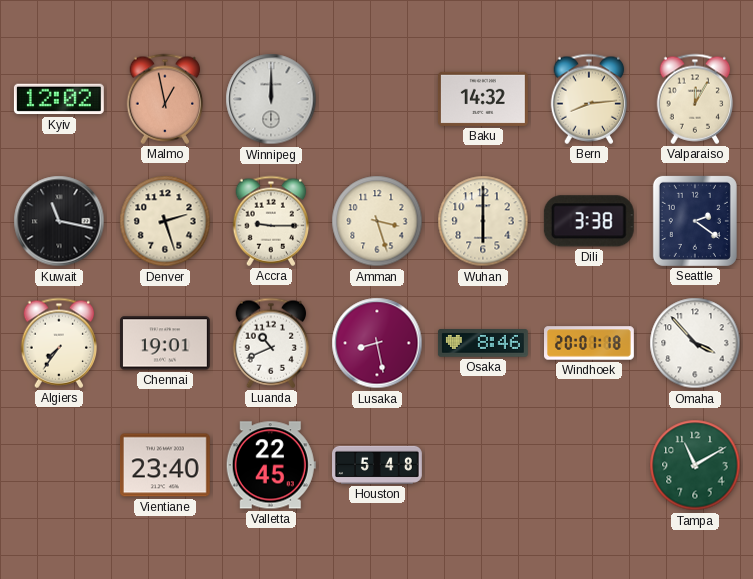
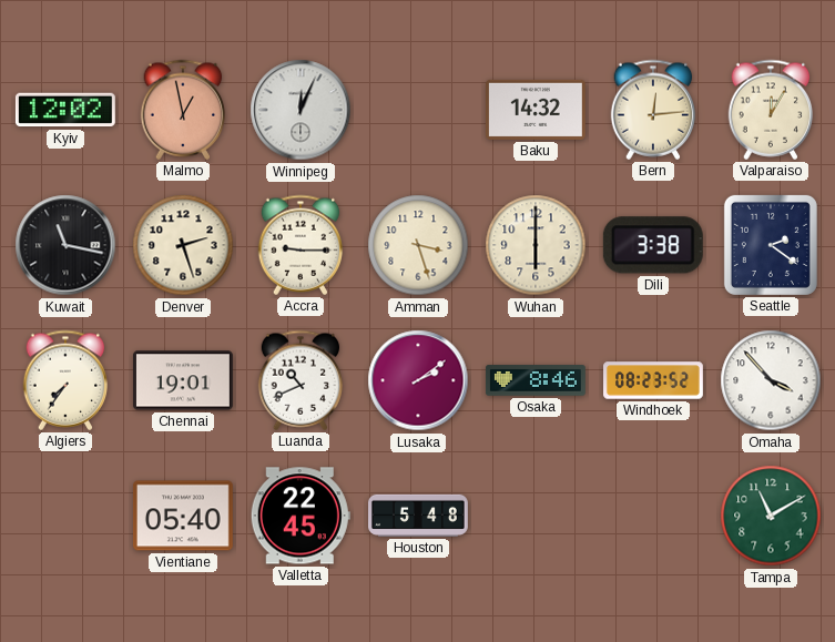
Winnipeg: 12:00 -> 12:04
Bern: 8:14 -> 12:14
Lusaka: 8:28 -> 2:09
Windhoek: 20:01 -> 08:23
Vientiane: 23:40 -> 05:40
